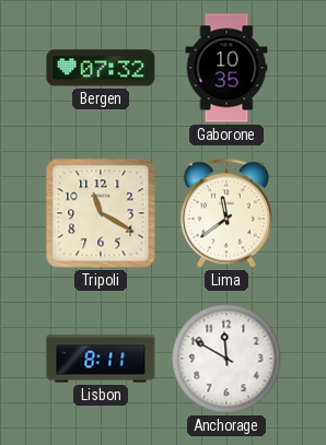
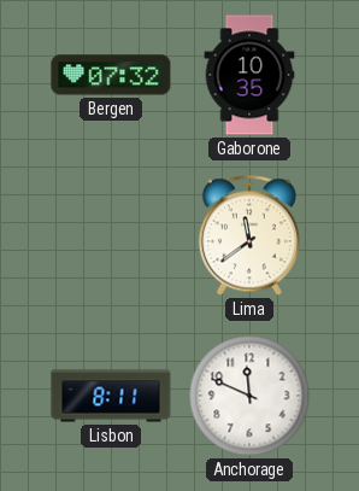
Tripoli: 11:20 -> none
Anchorage: 11:50 -> 11:49
